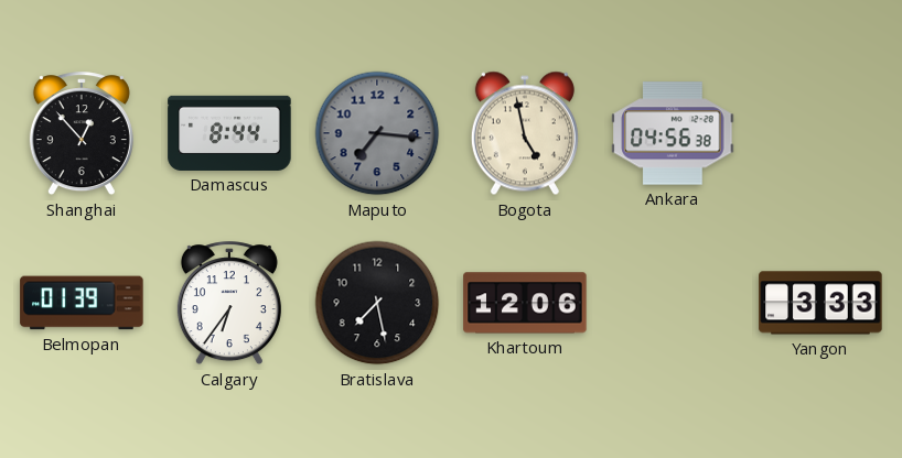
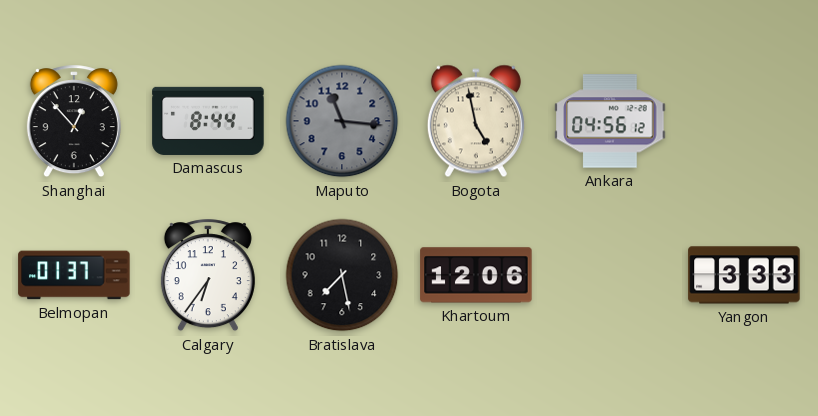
Maputo: 7:16 -> 11:16
Ankara: 04:56:38 -> 04:56:12
Belmopan: 01:39 -> 01:37
